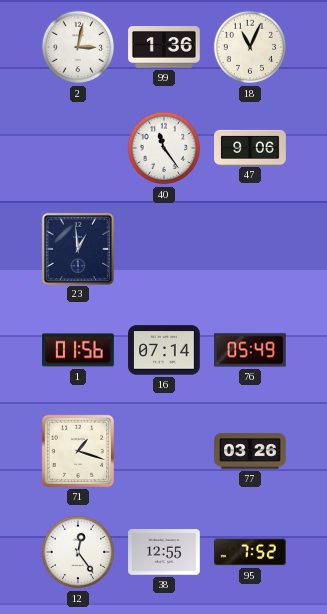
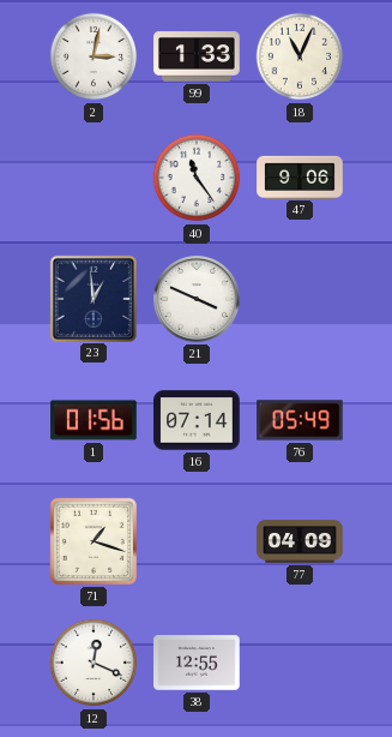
99: 1:36 -> 1:33
21: none -> 3:49
77: 03:26 -> 04:09
12: 12:24 -> 12:19
95: 7:52 -> none
